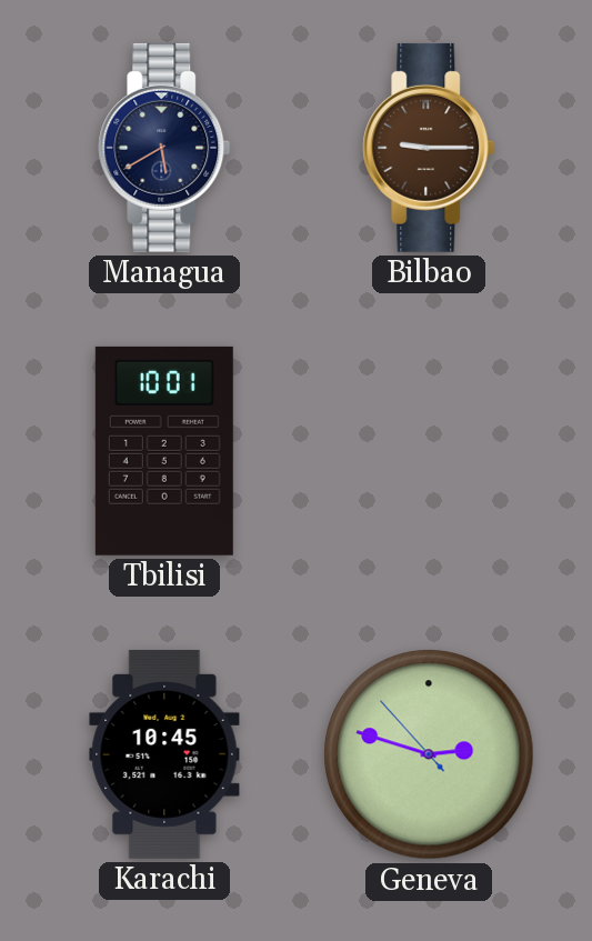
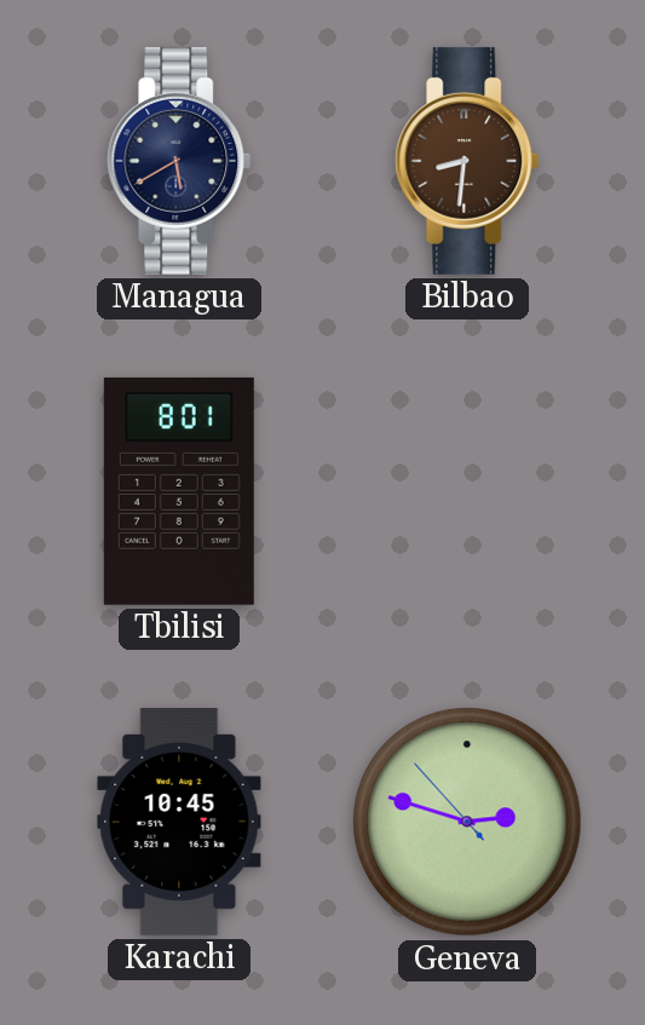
Bilbao: 9:15 -> 8:31
Tbilisi: 10:01 -> 8:01
